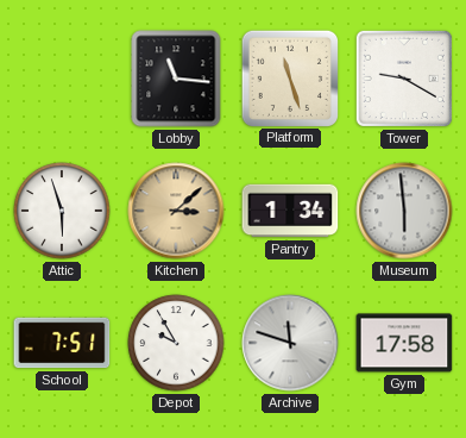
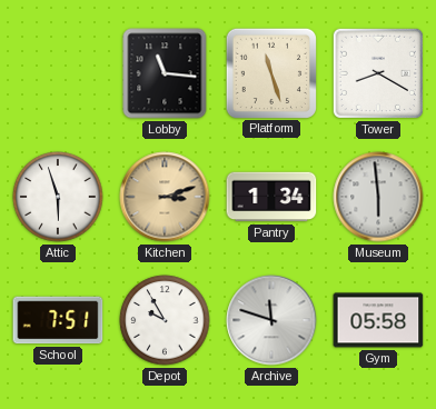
Tower: 9:20 -> 8:20
Kitchen: 3:08 -> 3:12
Gym: 17:58 -> 05:58
